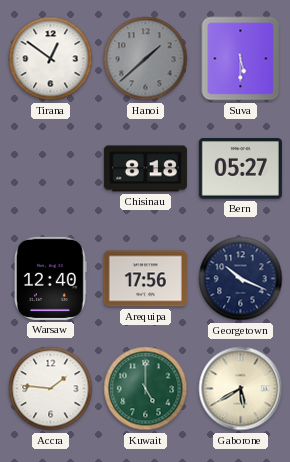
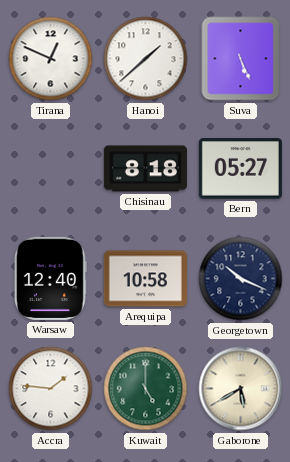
Tirana: 12:51 -> 12:49
Hanoi dial: grey -> white
Suva: 5:30 -> 5:26
Arequipa: 17:56 -> 10:58
